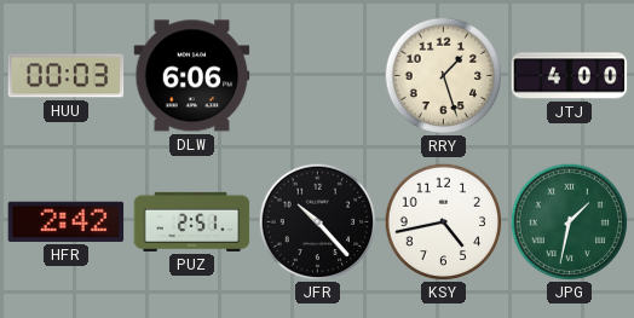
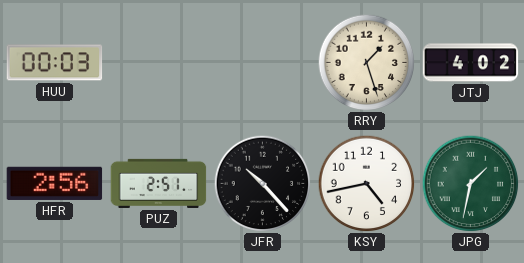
DLW: 6:06 -> none
JTJ: 4:00 -> 4:02
HFR: 2:42 -> 2:56
